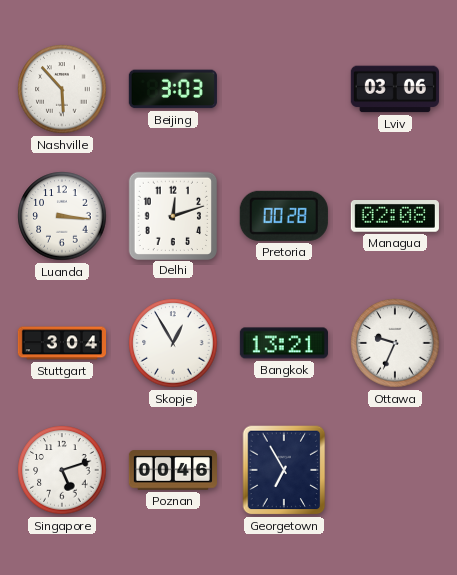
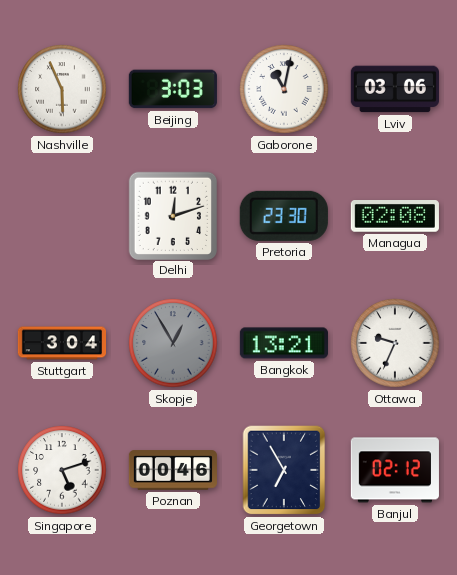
Nashville: 5:53 -> 5:56
Gaborone: none -> 11:02
Luanda: 3:16 -> none
Pretoria: 00:28 -> 23:30
Skopje dial: white -> grey
Banjul: none -> 02:12
